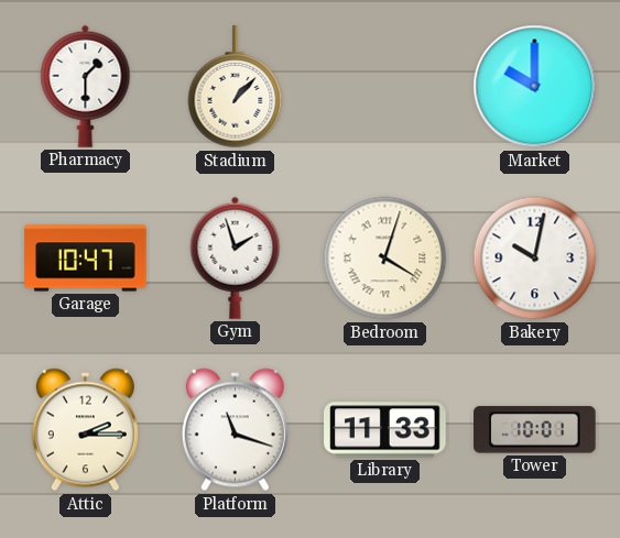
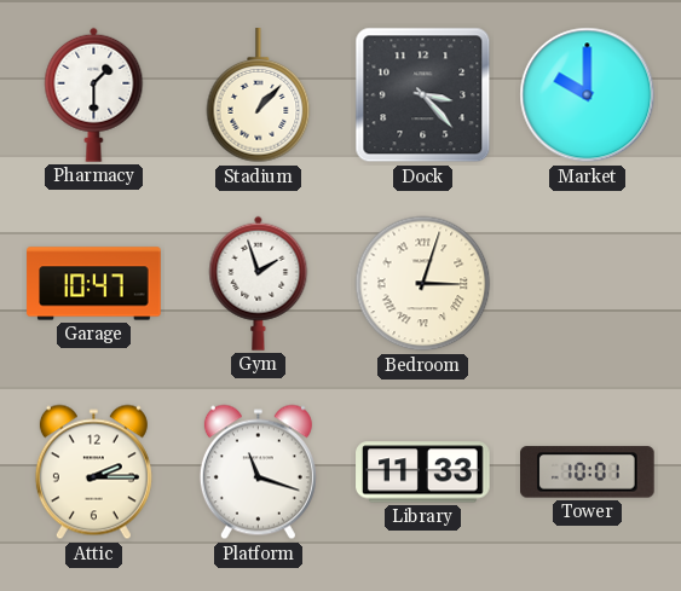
Dock: none -> 3:23
Bedroom: 4:03 -> 3:03
Bakery: 10:02 -> none
